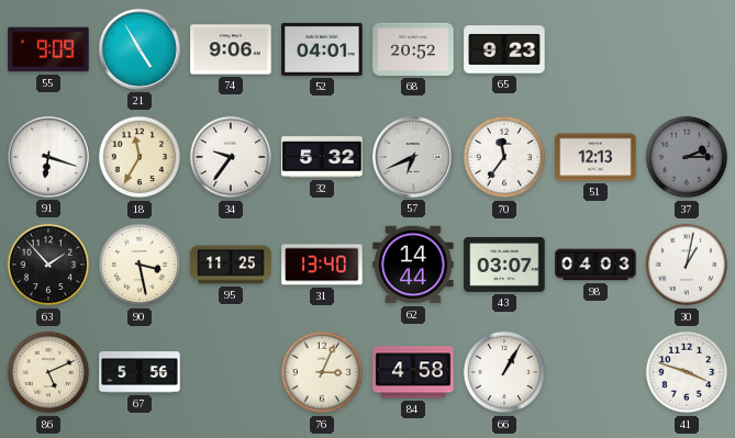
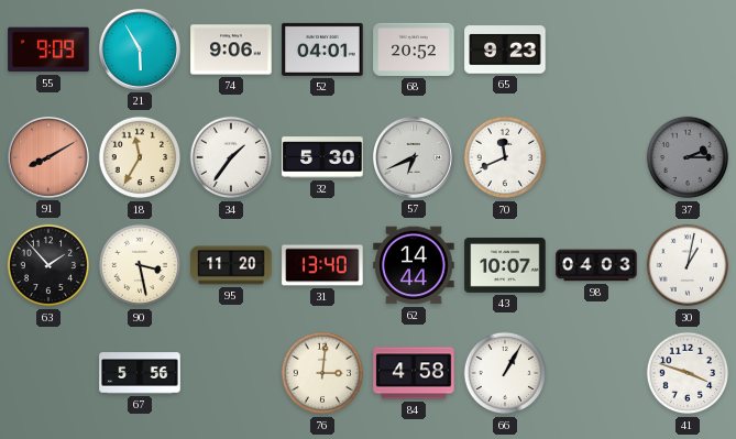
21: 4:55 -> 5:55
91: 6:18 -> 8:10
91 dial: white -> salmon
34: 9:36 -> 1:36
32: 5:32 -> 5:30
70: 11:36 -> 11:41
51: 12:13 -> none
95: 11:25 -> 11:20
43: 03:07 -> 10:07
86: 5:11 -> none
76: 3:04 -> 3:01
